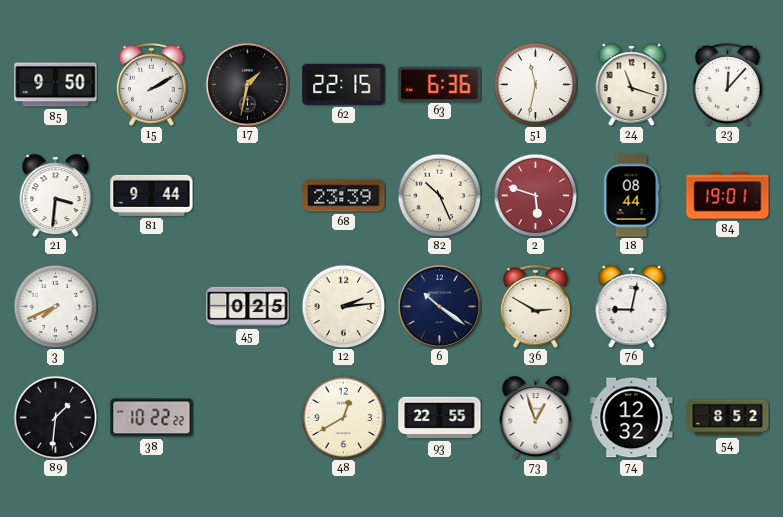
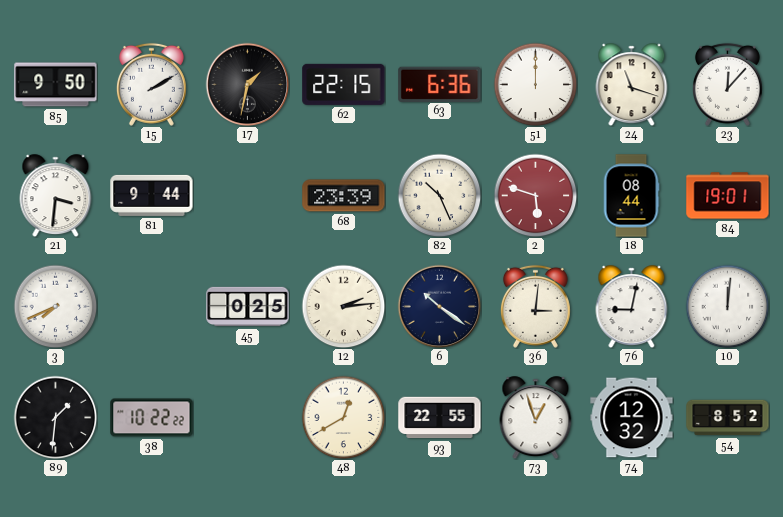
51: 11:32 -> 12:00
36: 2:50 -> 3:01
10: none -> 12:01
